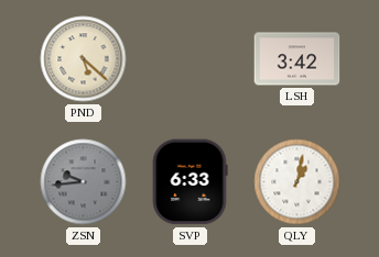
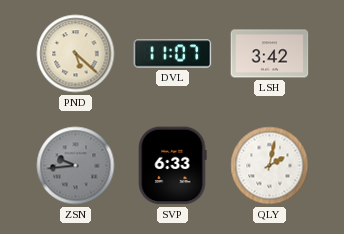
DVL: none -> 11:07
QLY: 1:02 -> 2:02
